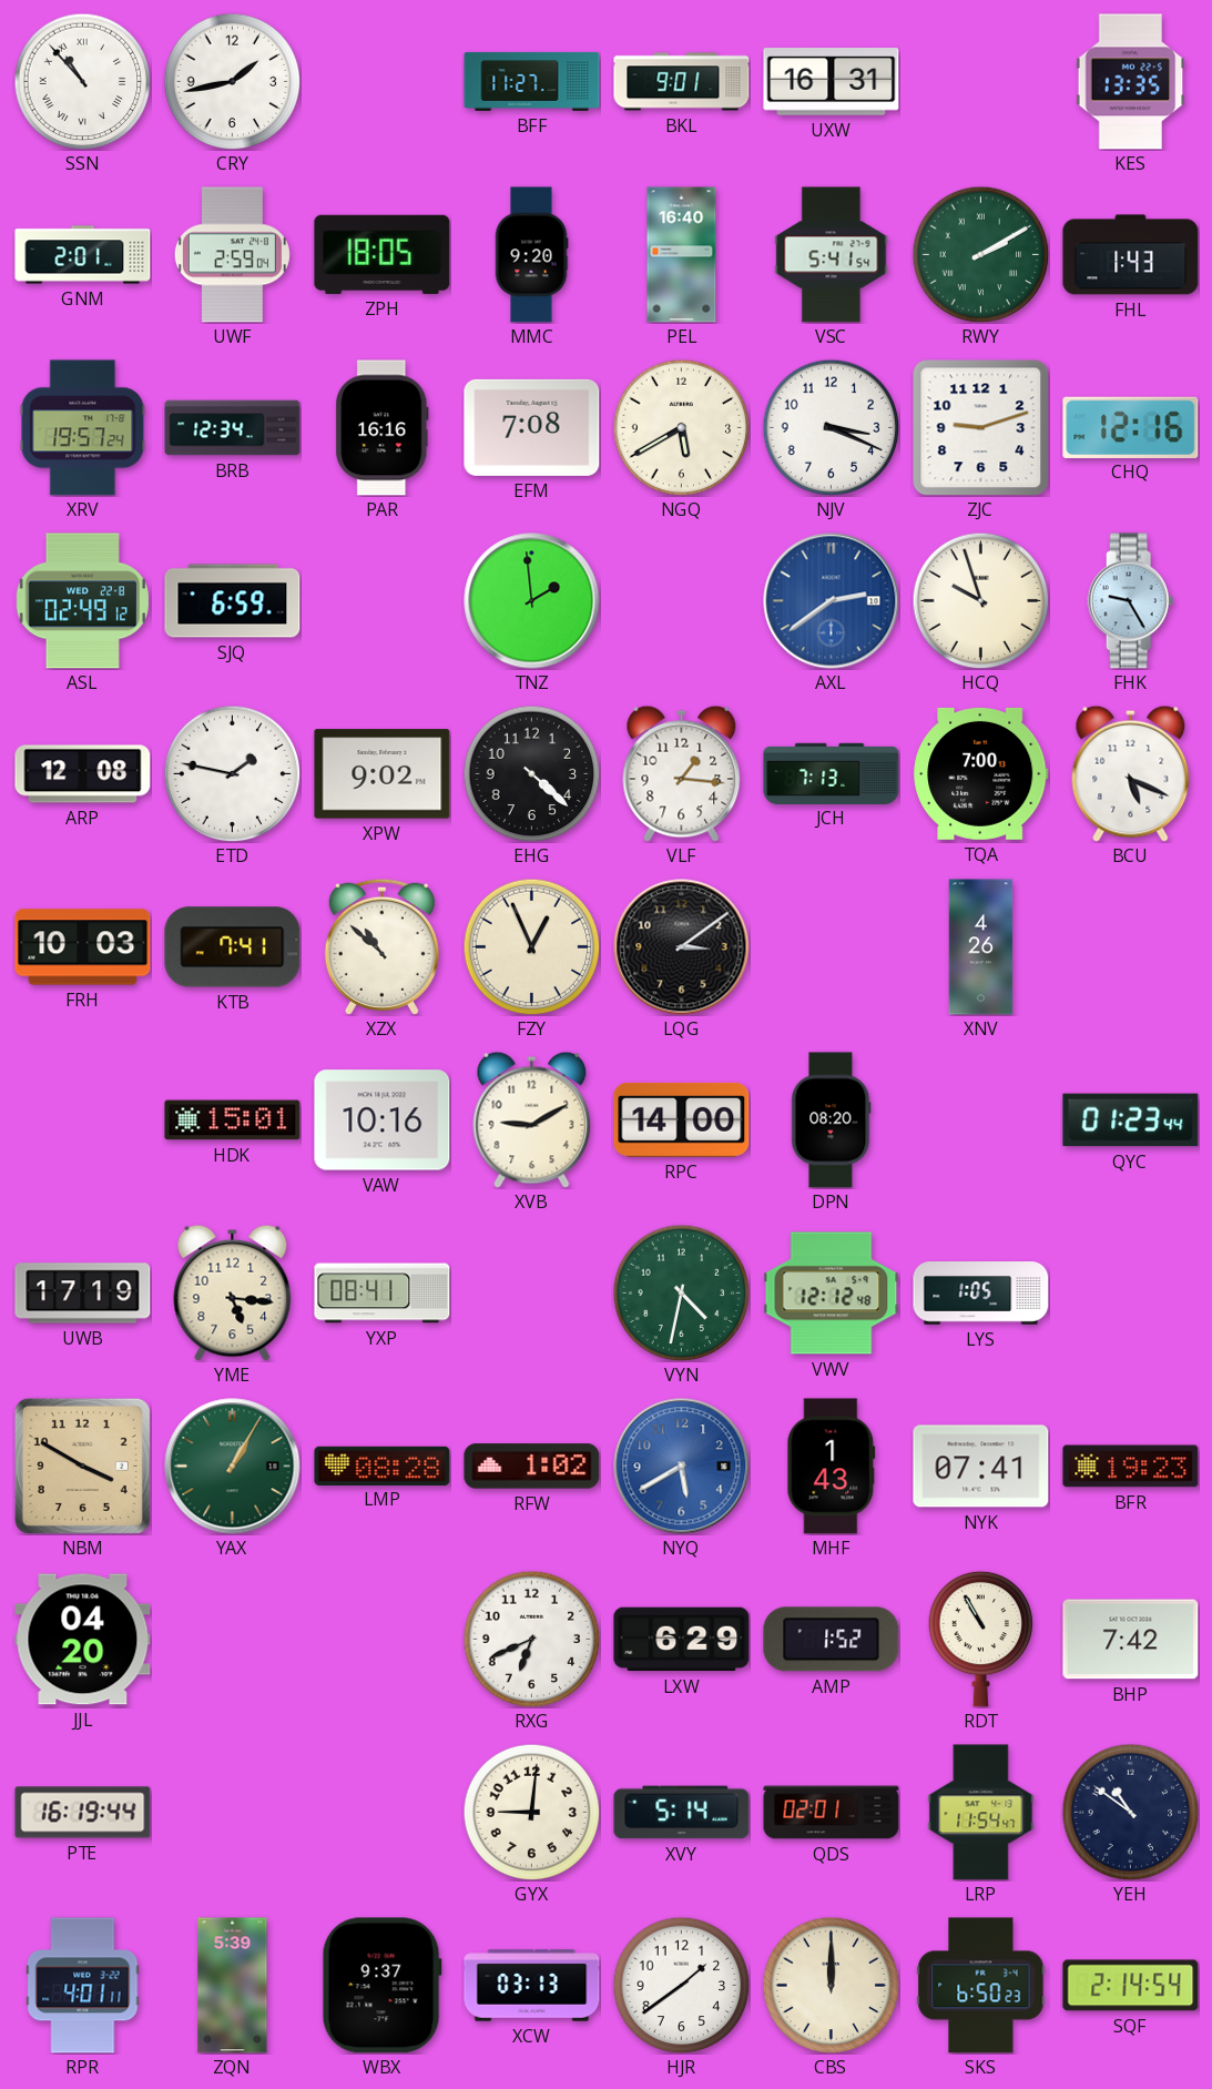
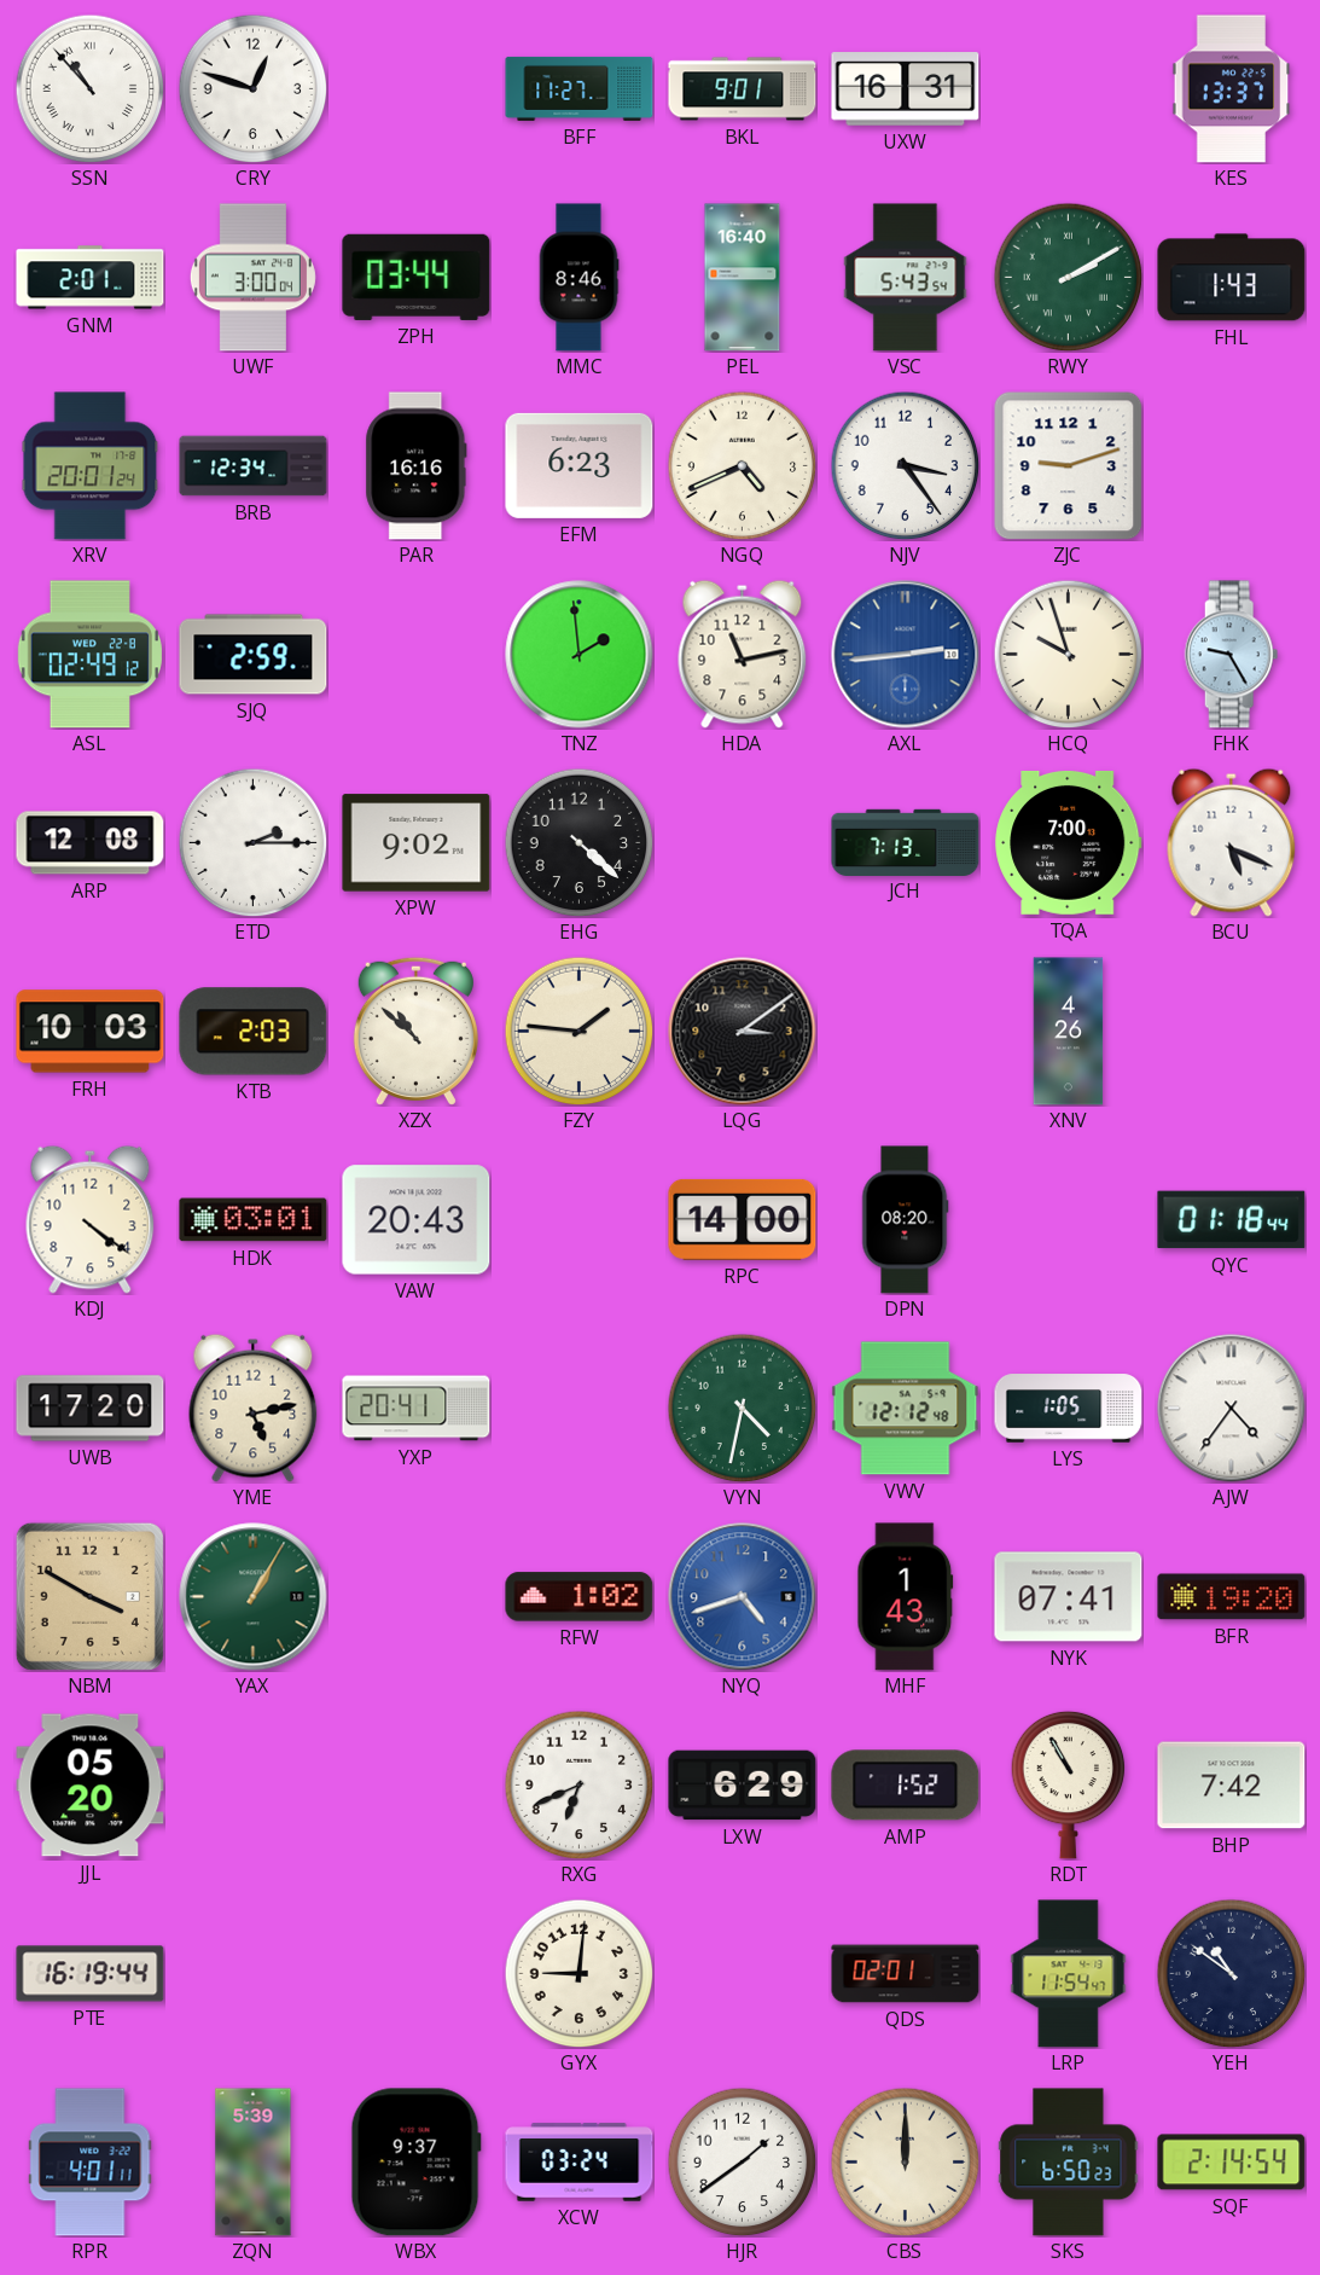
CRY: 1:43 -> 12:48
KES: 13:35 -> 13:37
UWF: 2:59 -> 3:00
ZPH: 18:05 -> 03:44
MMC: 9:20 -> 8:46
VSC: 5:41 -> 5:43
XRV: 19:57 -> 20:01
EFM: 7:08 -> 6:23
NGQ: 5:40 -> 4:41
NJV: 3:19 -> 3:24
CHQ: 12:16 -> none
SJQ: 6:59 -> 2:59
HDA: none -> 11:13
AXL: 2:39 -> 2:44
ETD: 1:47 -> 2:15
VLF: 1:16 -> none
KTB: 7:41 -> 2:03
FZY: 12:56 -> 1:46
KDJ: none -> 4:21
HDK: 15:01 -> 03:01
VAW: 10:16 -> 20:43
XVB: 9:10 -> none
QYC: 01:23 -> 01:18
UWB: 17:19 -> 17:20
YME: 5:16 -> 5:13
YXP: 08:41 -> 20:41
AJW: none -> 4:36
LMP: 08:28 -> none
NYQ: 5:40 -> 4:42
BFR: 19:23 -> 19:20
JJL: 04:20 -> 05:20
XVY: 5:14 -> none
XCW: 03:13 -> 03:24
